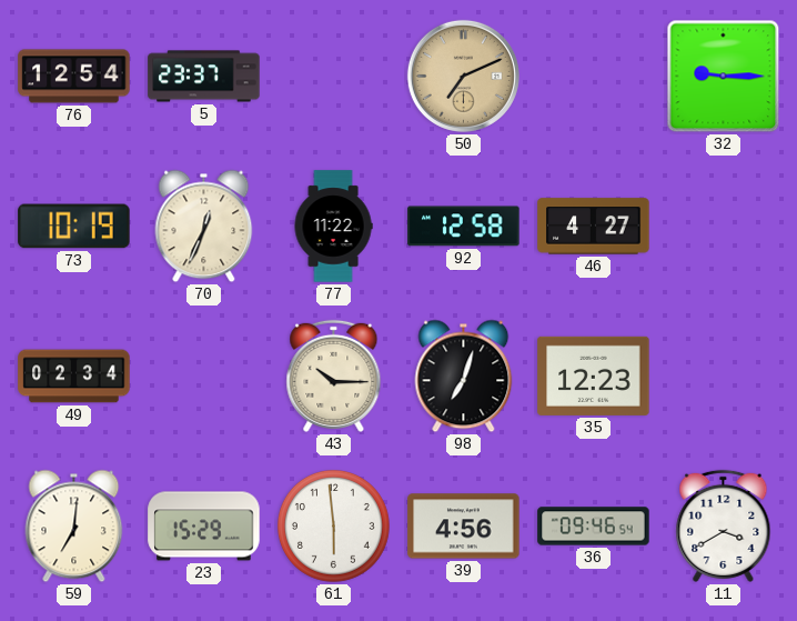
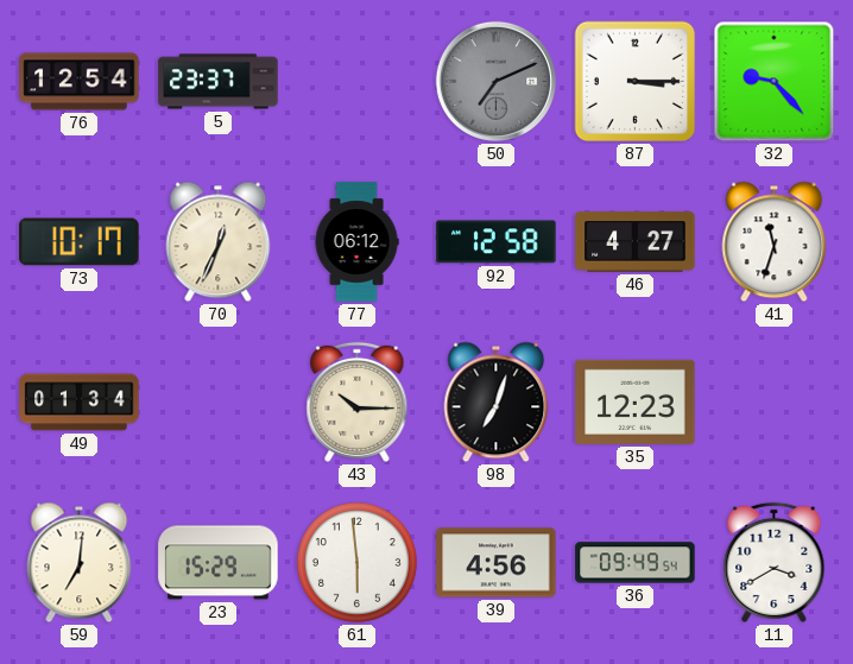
50 dial: champagne -> grey
87: none -> 3:15
32: 9:15 -> 9:23
73: 10:19 -> 10:17
77: 11:22 -> 06:12
41: none -> 11:33
49: 02:34 -> 01:34
36: 09:46 -> 09:49
